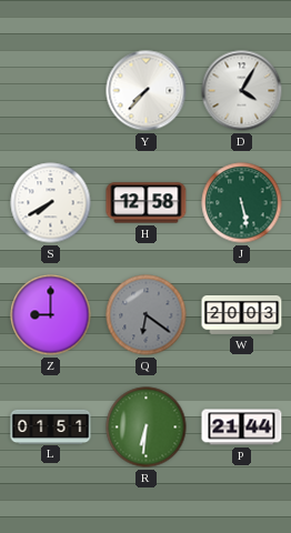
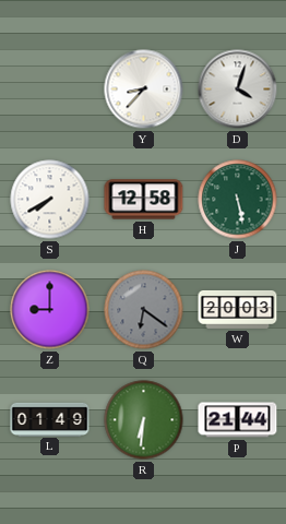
Y: 7:37 -> 8:37
D: 4:05 -> 4:03
L: 01:51 -> 01:49
